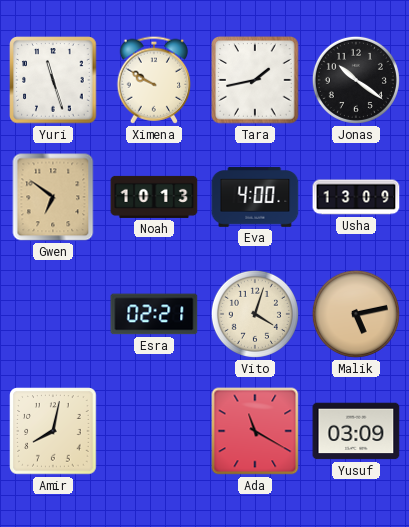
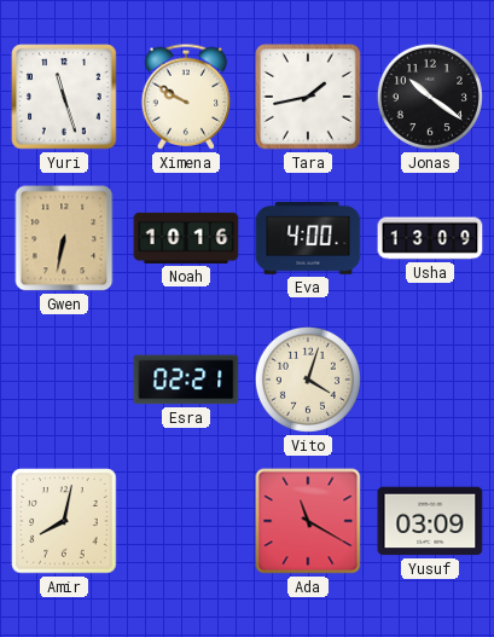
Gwen: 6:51 -> 6:32
Noah: 10:13 -> 10:16
Malik: 5:13 -> none
